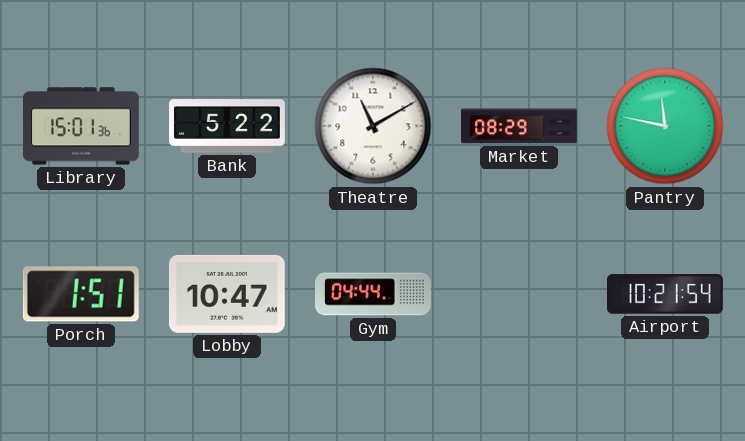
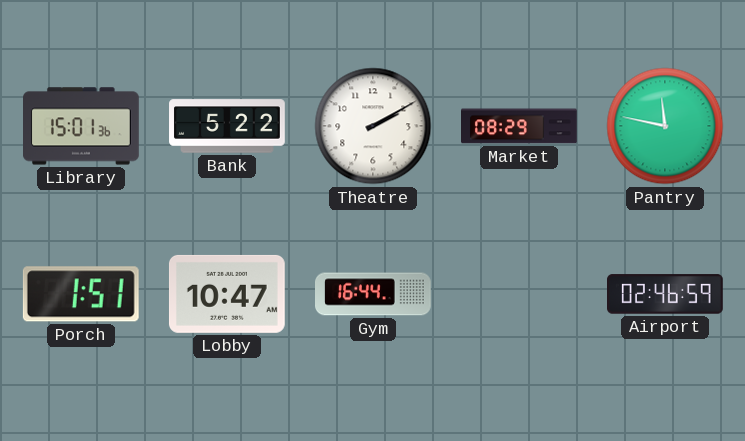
Theatre: 11:10 -> 2:10
Gym: 04:44 -> 16:44
Airport: 10:21 -> 02:46
